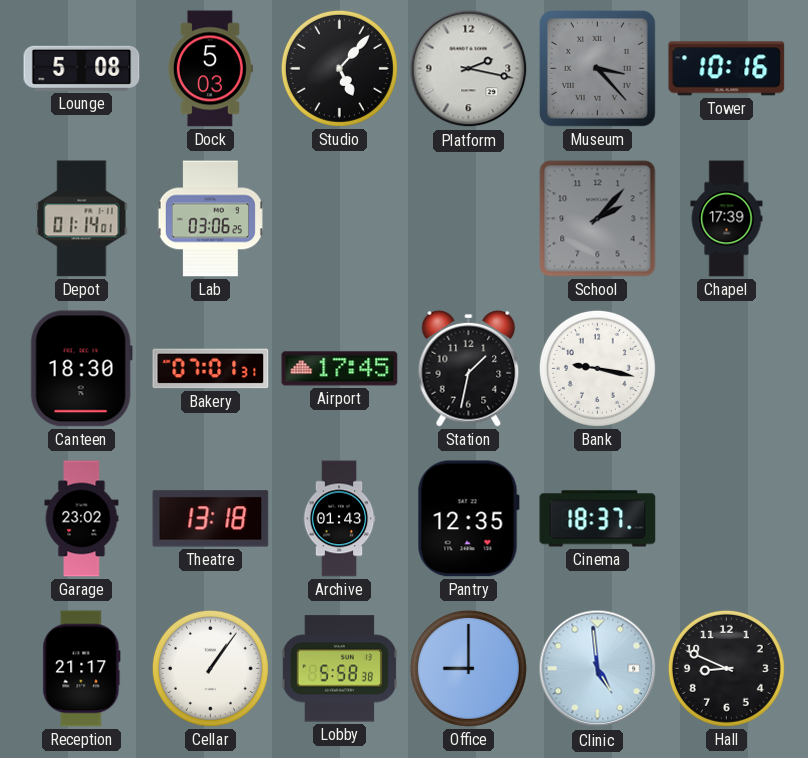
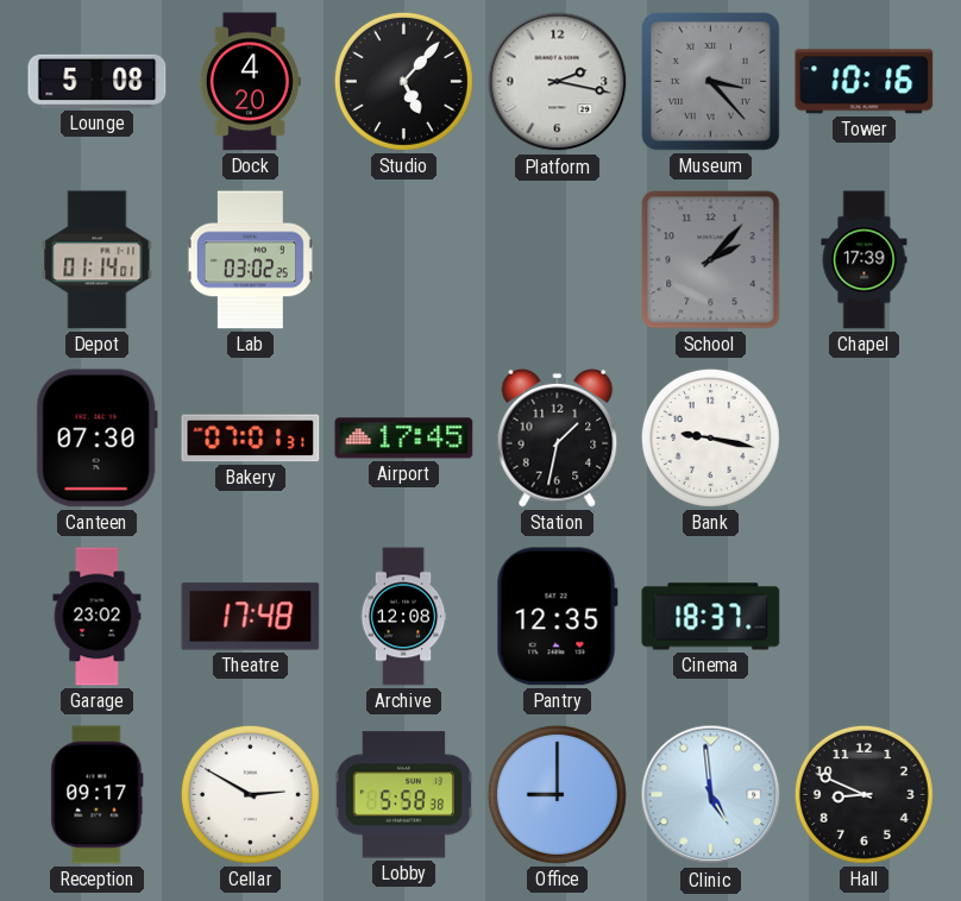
Dock: 5:03 -> 4:20
Lab: 03:06 -> 03:02
Canteen: 18:30 -> 07:30
Theatre: 13:18 -> 17:48
Archive: 01:43 -> 12:08
Reception: 21:17 -> 09:17
Cellar: 1:06 -> 2:50
